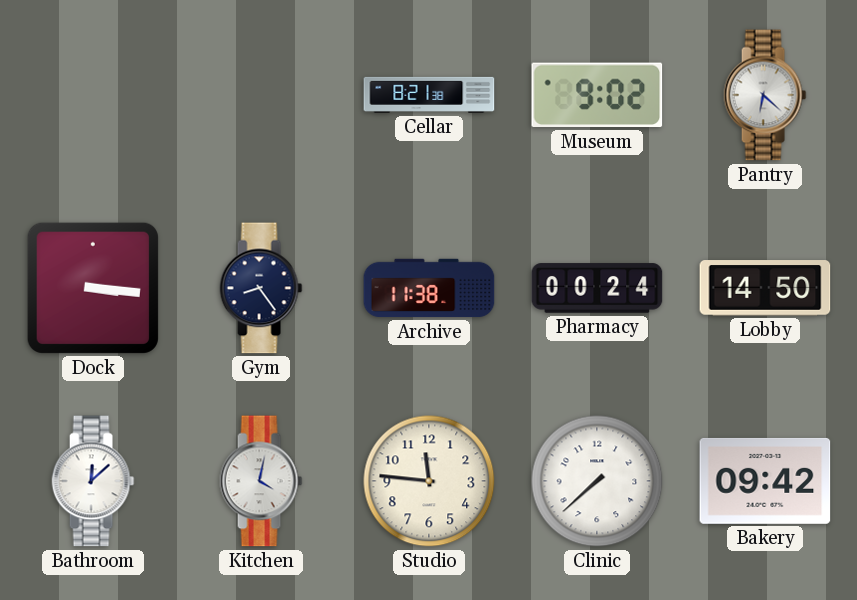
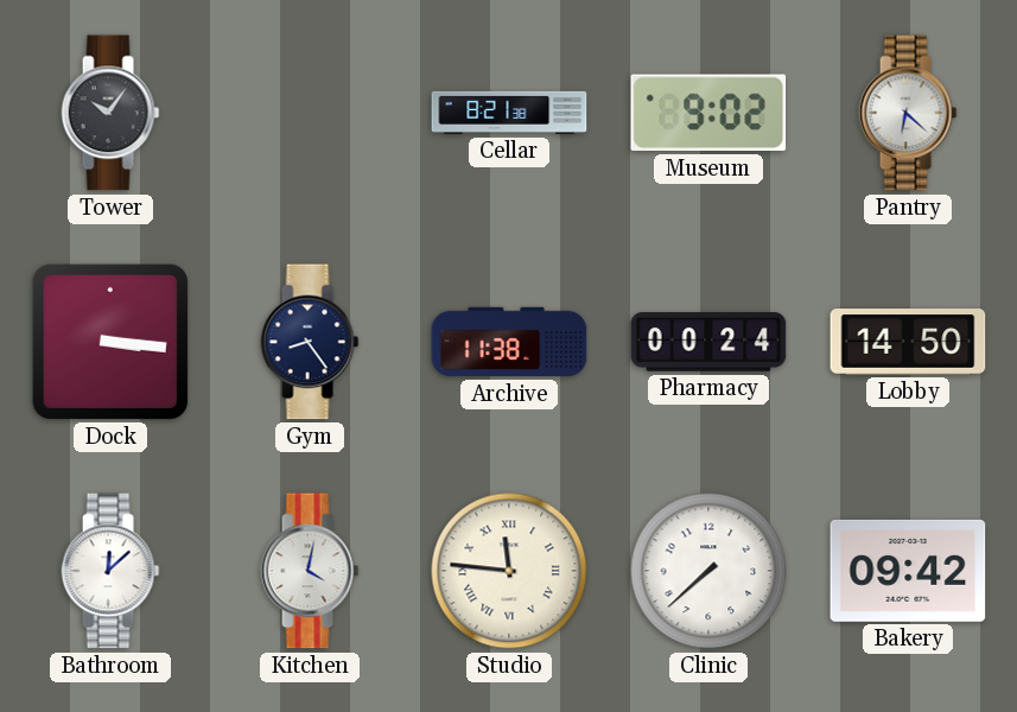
Tower: none -> 10:06
Studio numerals: Arabic -> Roman
